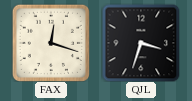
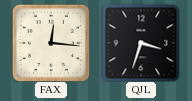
FAX: 12:18 -> 12:16
